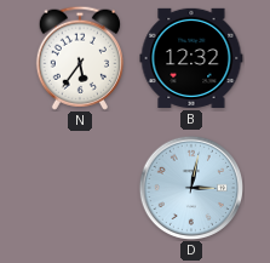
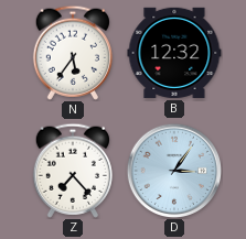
Z: none -> 7:23
D: 3:02 -> 3:06
